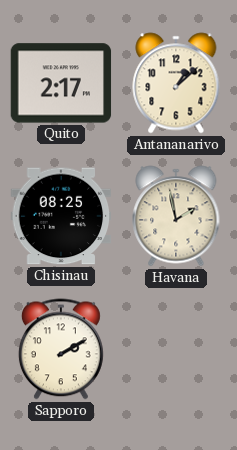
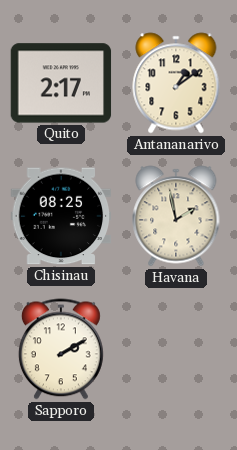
Antananarivo: 1:08 -> 1:09
